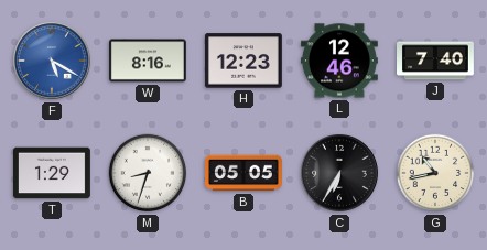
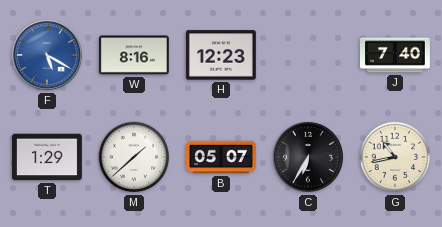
L: 12:46 -> none
M: 8:33 -> 1:38
B: 05:05 -> 05:07
